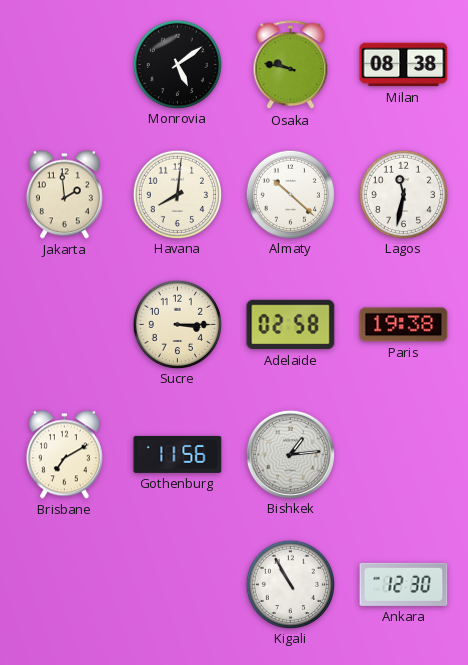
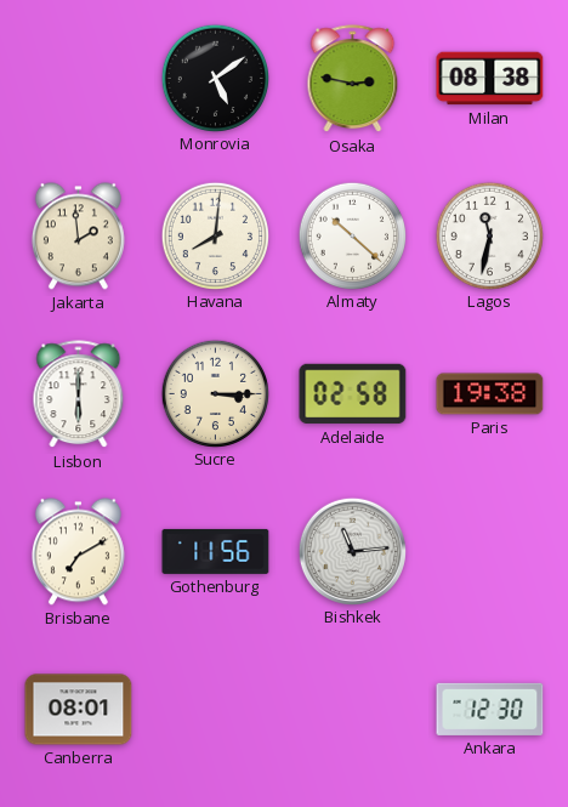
Osaka: 9:47 -> 2:47
Lisbon: none -> 6:00
Bishkek: 1:14 -> 11:14
Canberra: none -> 08:01
Kigali: 10:55 -> none
